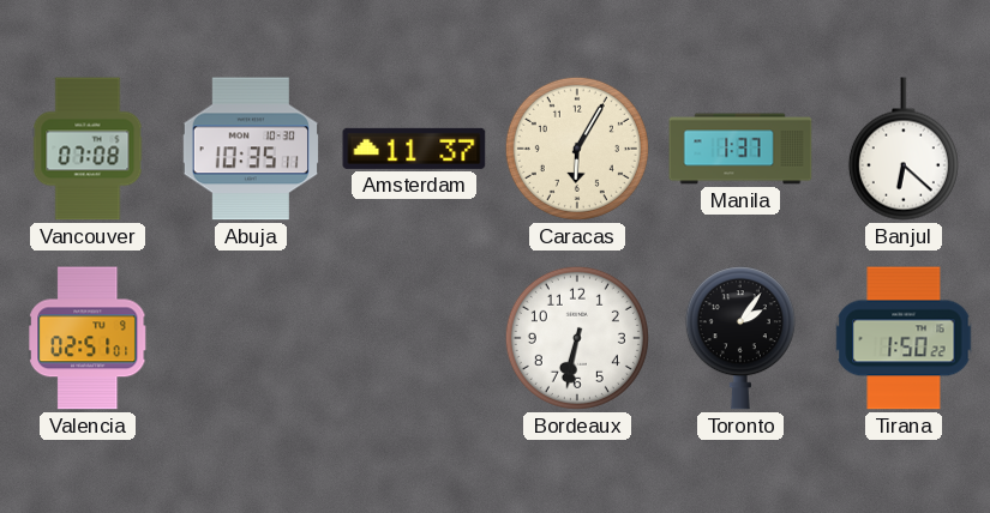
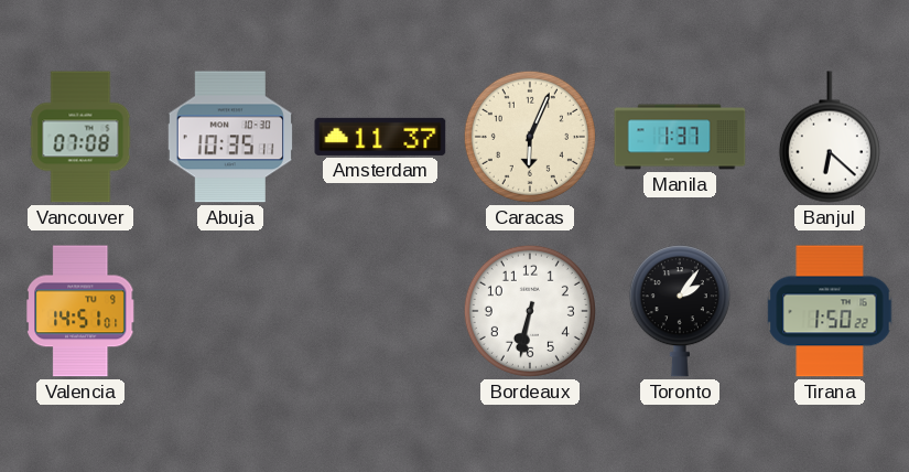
Caracas: 6:05 -> 6:04
Valencia: 02:51 -> 14:51
